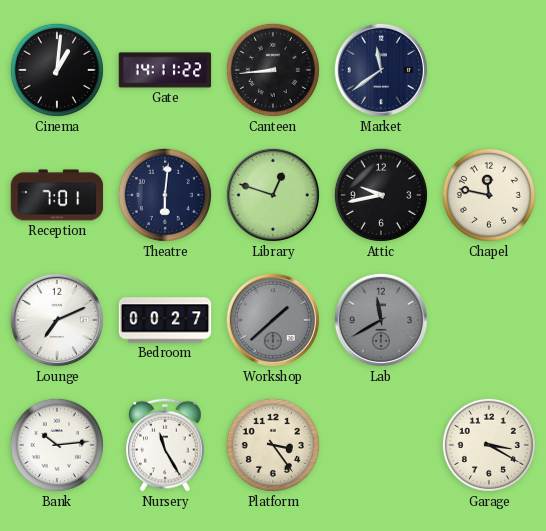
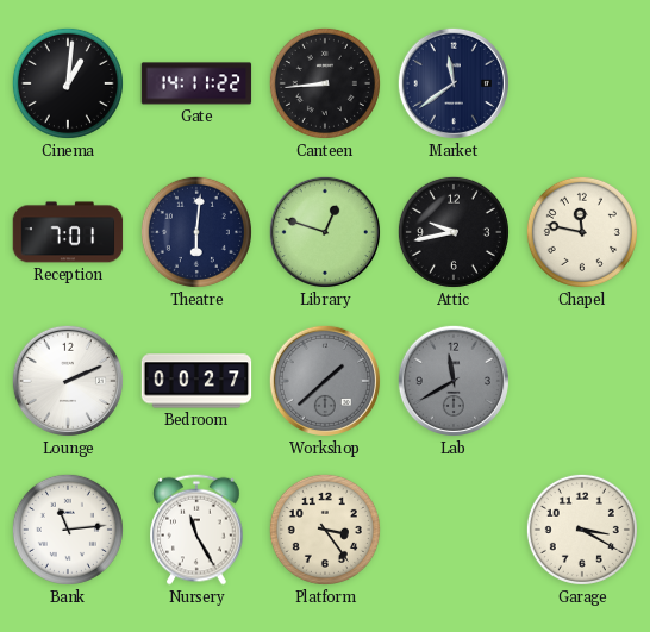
Lounge: 7:11 -> 2:11
Bank: 10:14 -> 11:14
